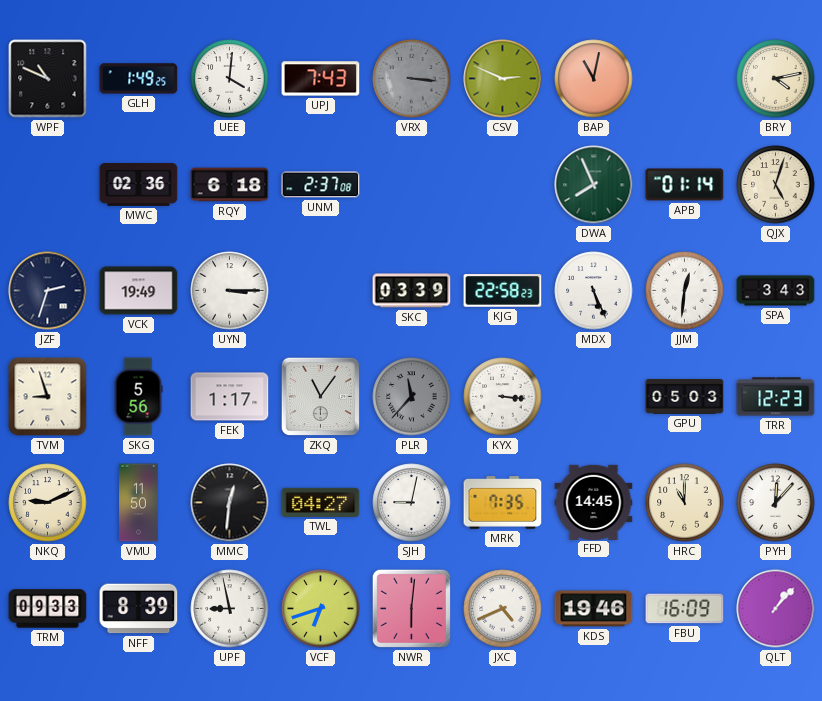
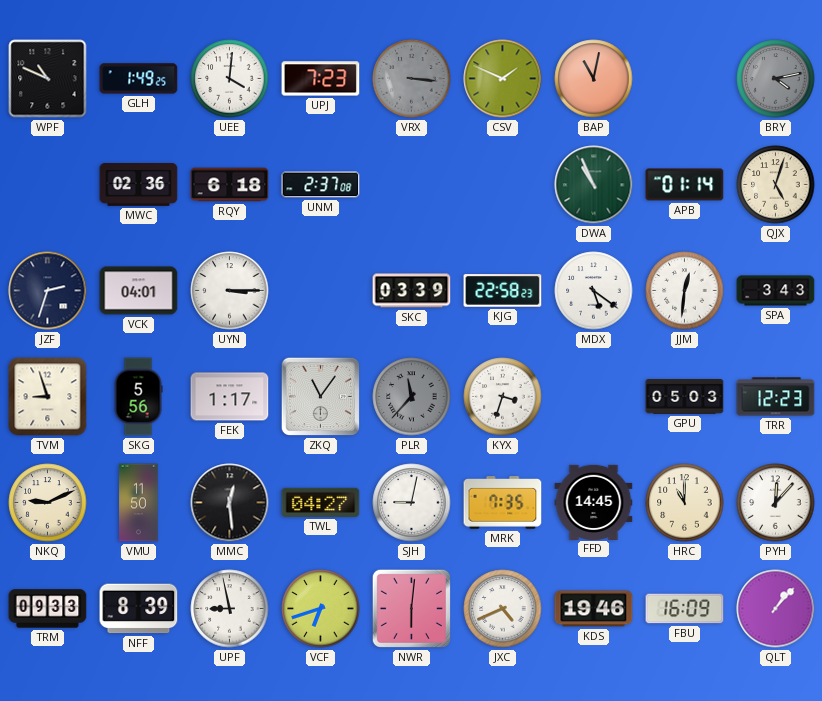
UPJ: 7:43 -> 7:23
CSV: 2:49 -> 1:49
BRY dial: cream -> grey
DWA: 7:56 -> 10:56
VCK: 19:49 -> 04:01
MDX: 5:26 -> 5:21
KYX: 3:16 -> 3:33
MMC: 12:31 -> 12:29
